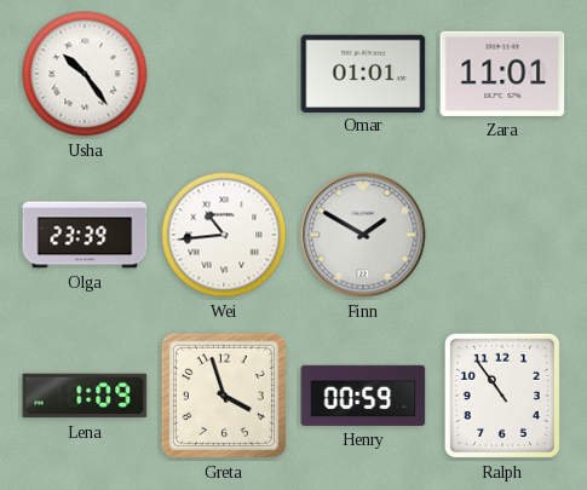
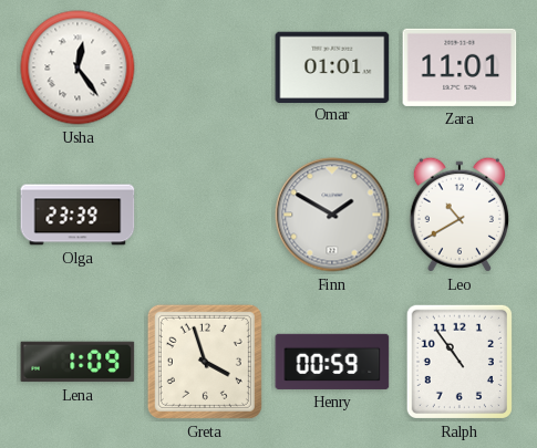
Usha: 10:24 -> 12:24
Wei: 10:44 -> none
Leo: none -> 10:40
